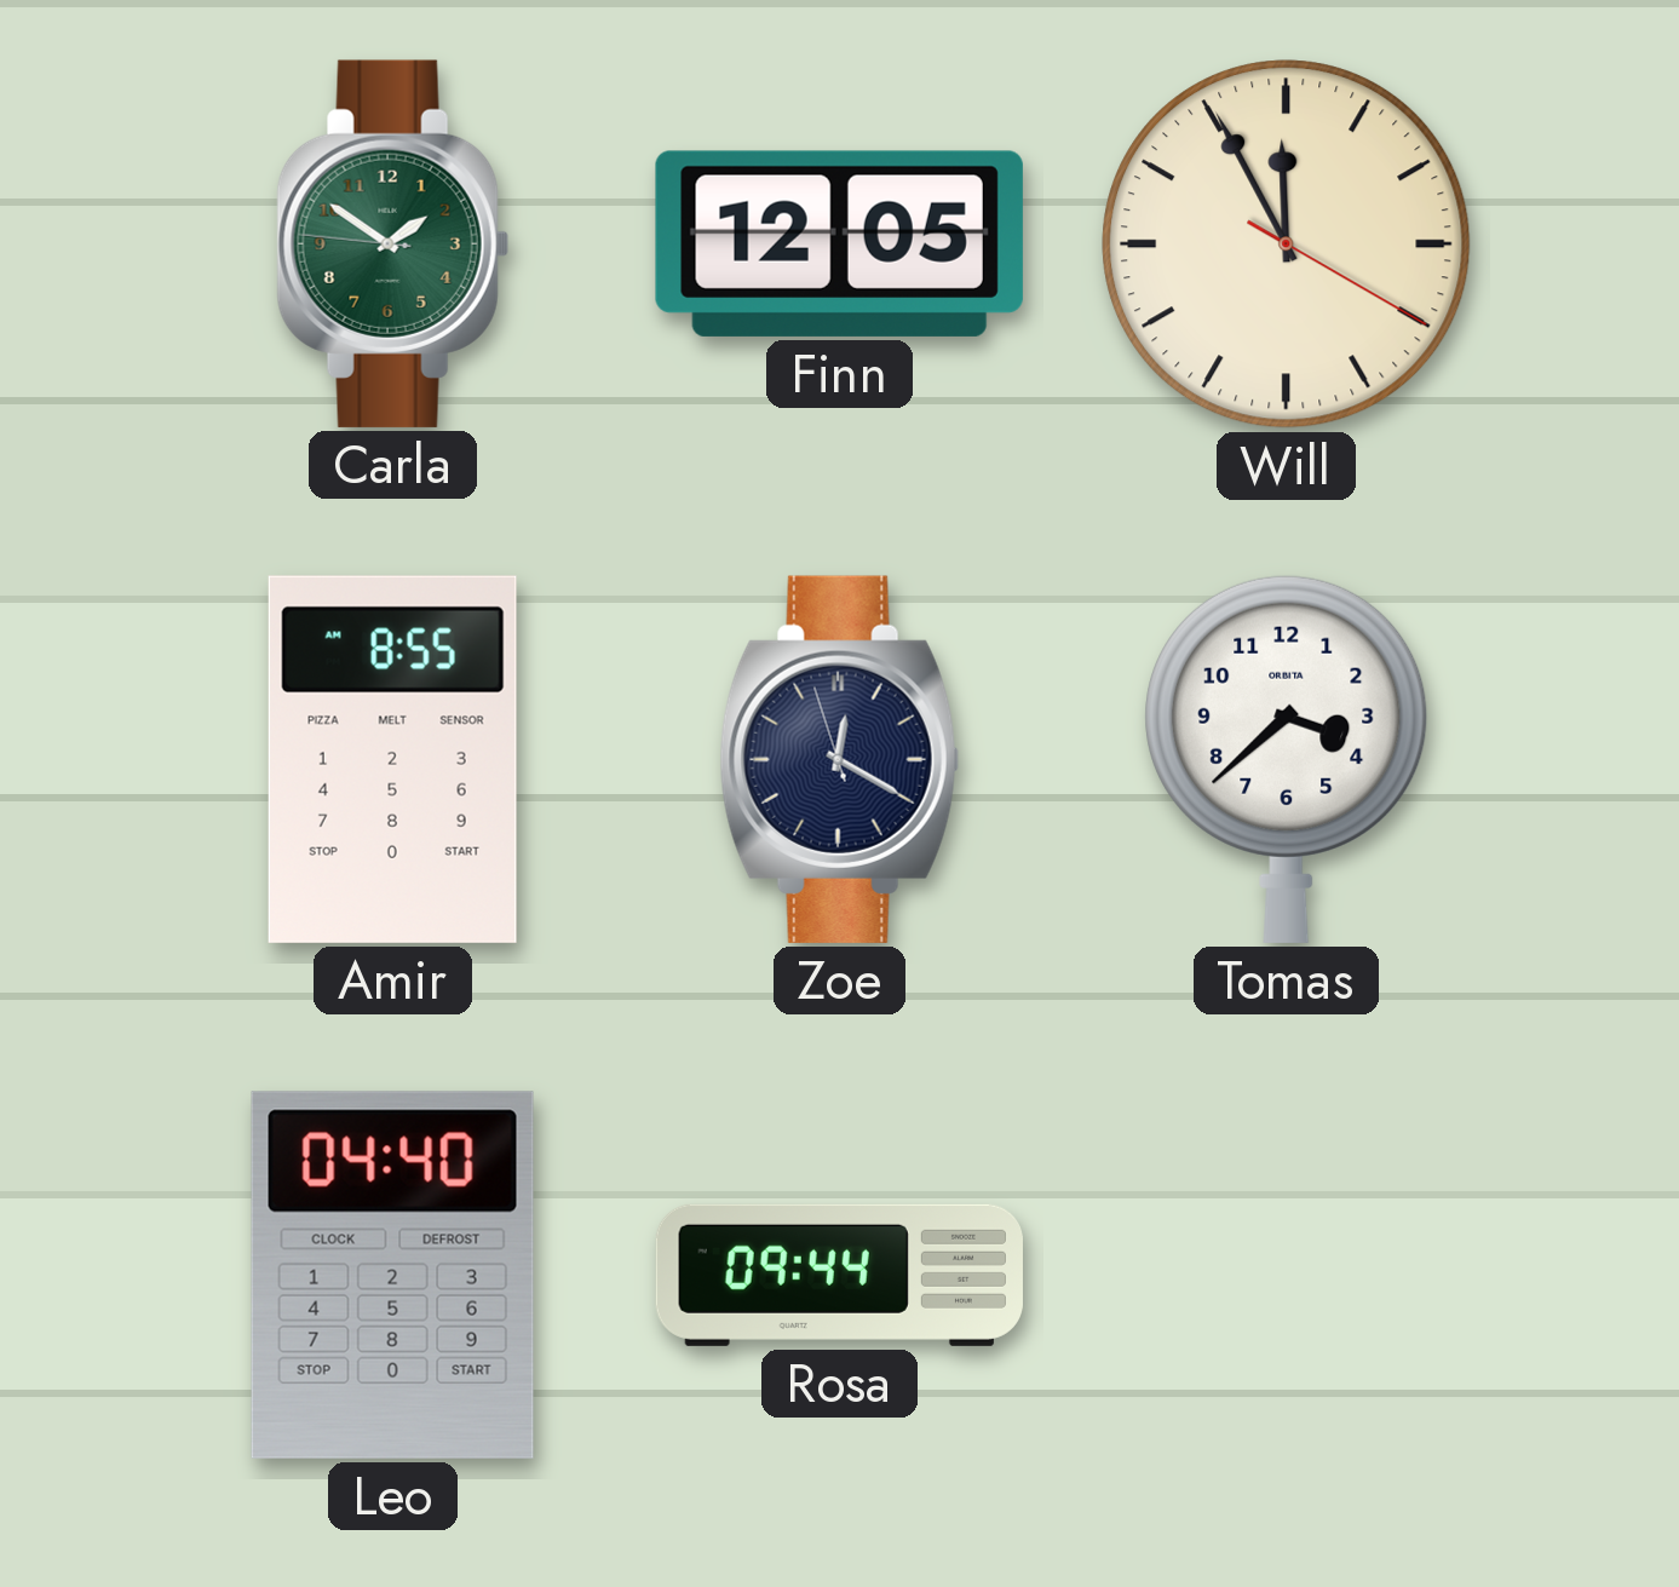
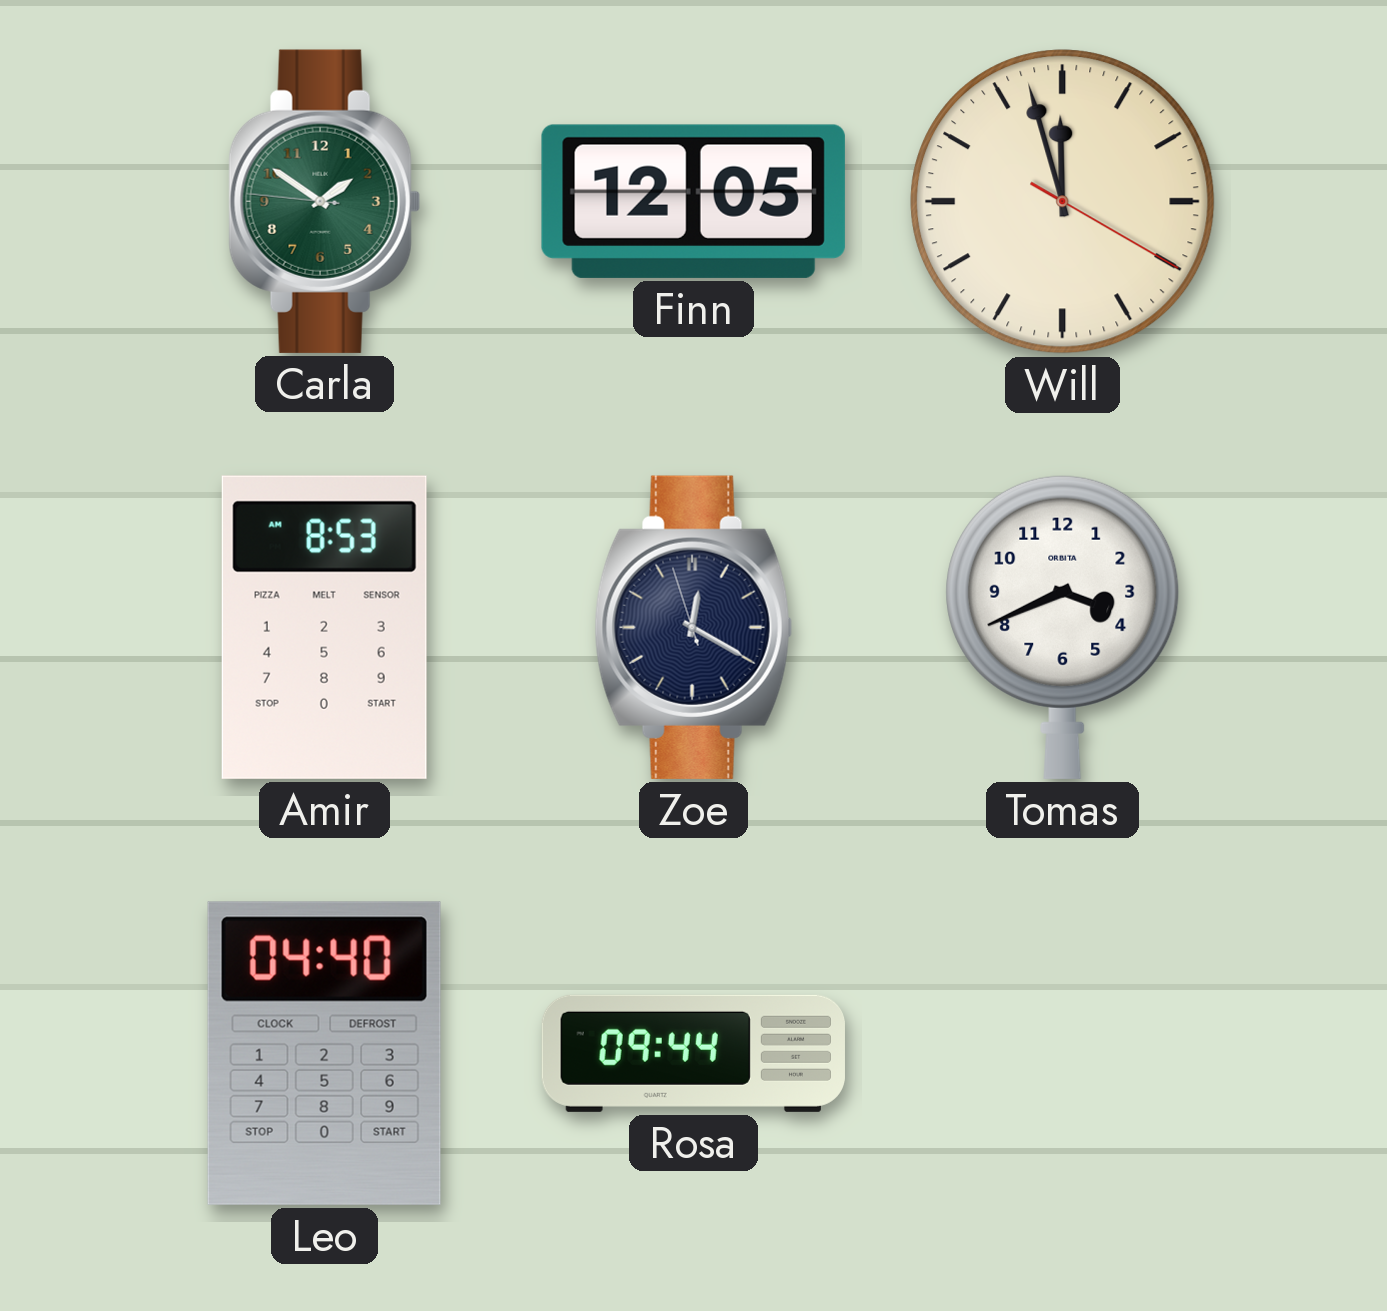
Will: 11:55 -> 11:57
Amir: 8:55 -> 8:53
Tomas: 3:38 -> 3:41
